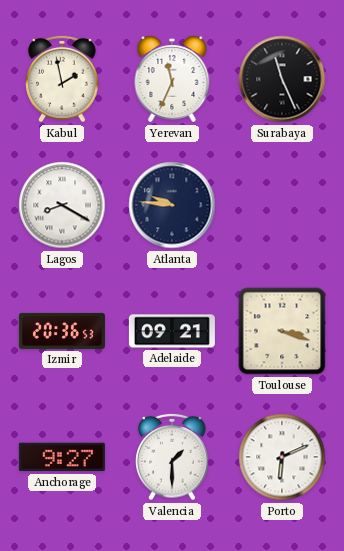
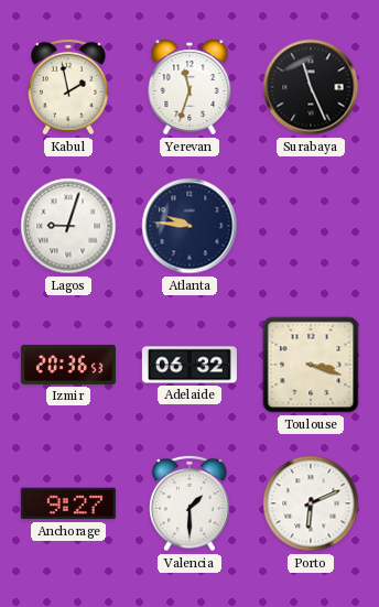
Yerevan: 11:34 -> 11:33
Lagos: 8:20 -> 9:03
Adelaide: 09:21 -> 06:32
